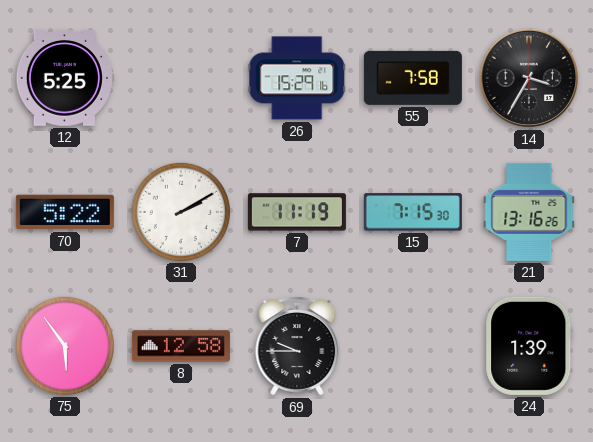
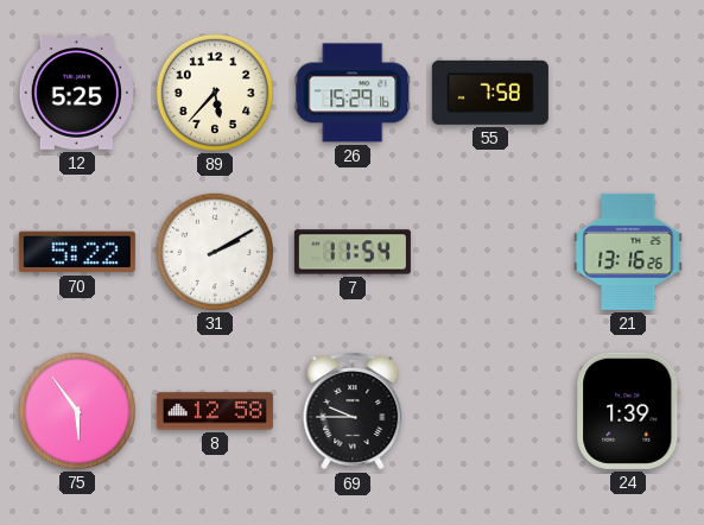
89: none -> 5:37
14: 3:35 -> none
7: 11:19 -> 11:54
15: 7:15 -> none
